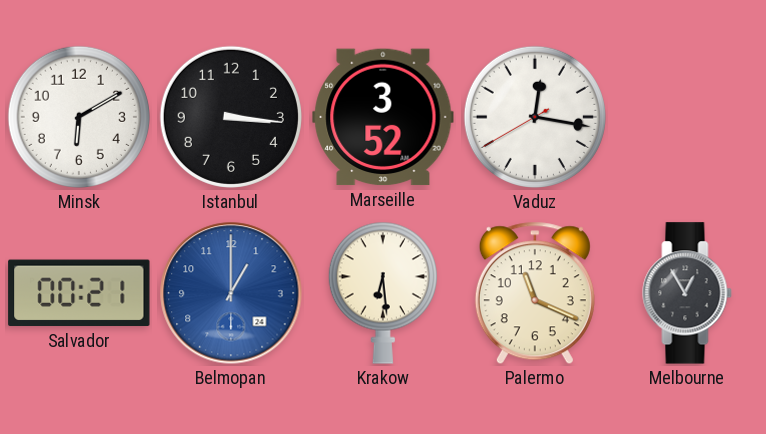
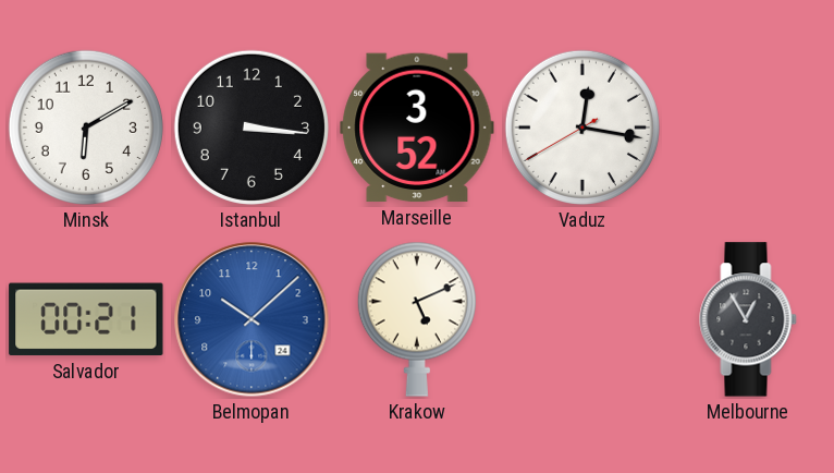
Belmopan: 1:00 -> 10:08
Krakow: 6:29 -> 5:11
Palermo: 11:19 -> none
